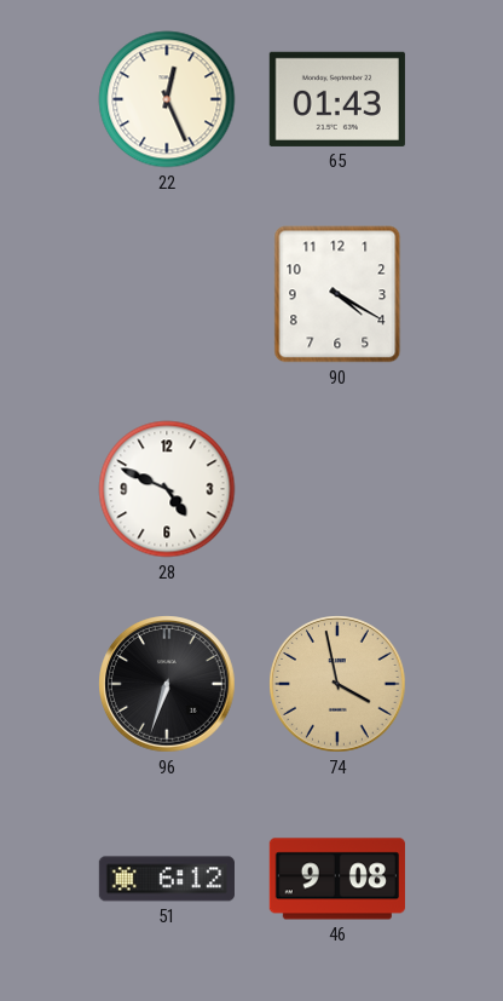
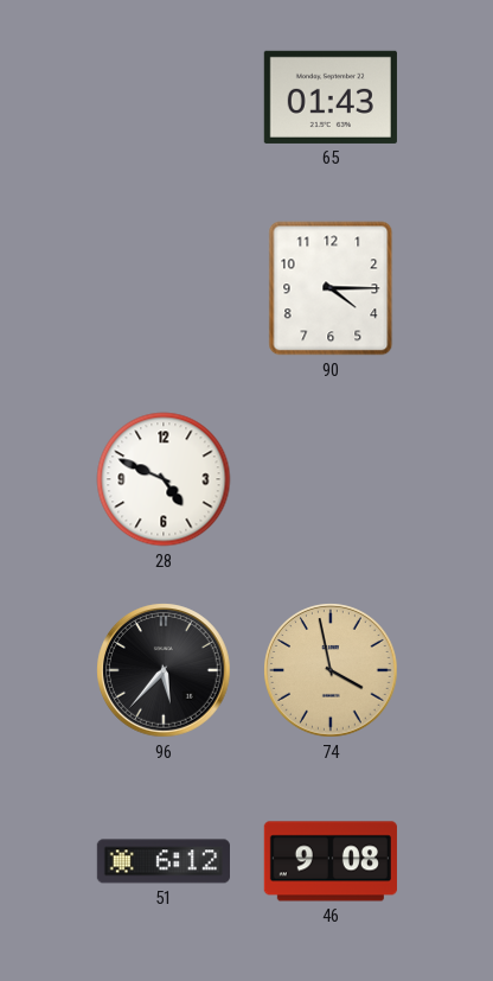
22: 12:26 -> none
90: 4:20 -> 4:15
96: 6:33 -> 5:37
